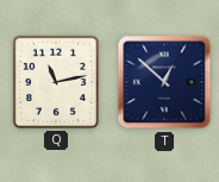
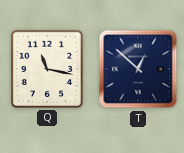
Q: 11:13 -> 11:17
